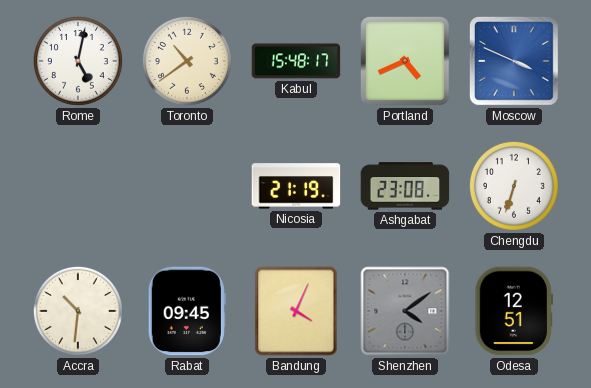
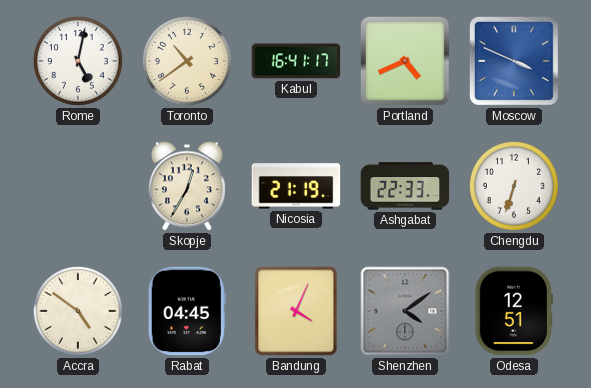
Kabul: 15:48 -> 16:41
Skopje: none -> 12:35
Ashgabat: 23:08 -> 22:33
Accra: 10:31 -> 4:51
Rabat: 09:45 -> 04:45
